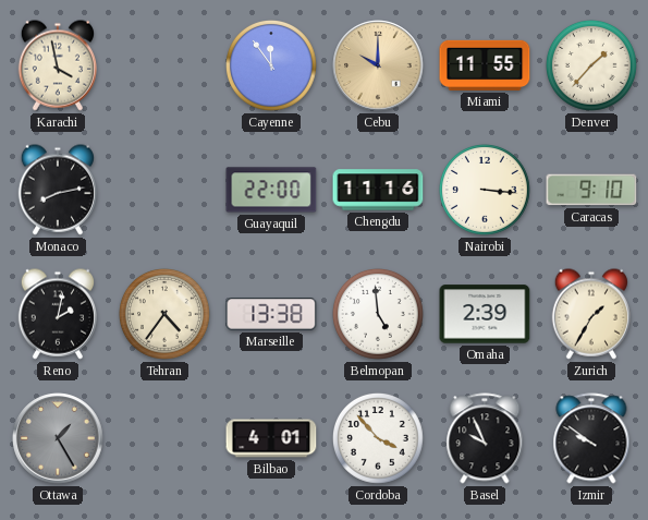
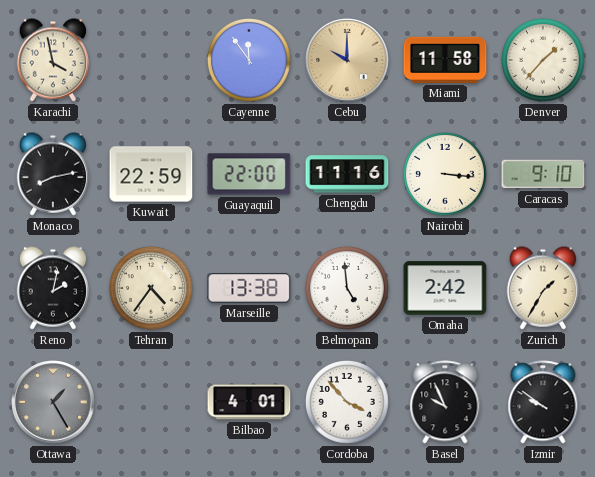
Miami: 11:55 -> 11:58
Kuwait: none -> 22:59
Omaha: 2:39 -> 2:42
